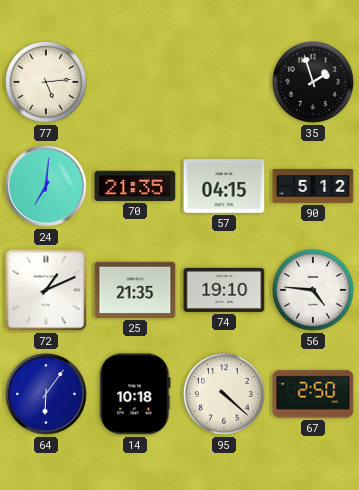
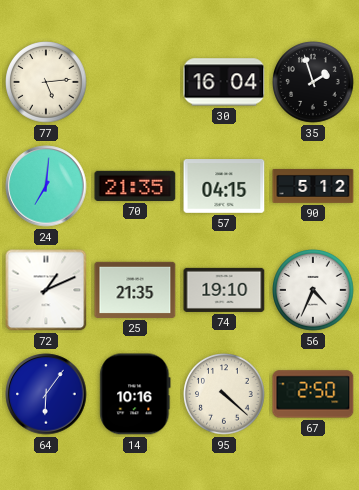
30: none -> 16:04
56: 4:46 -> 4:34
14: 10:18 -> 10:16
